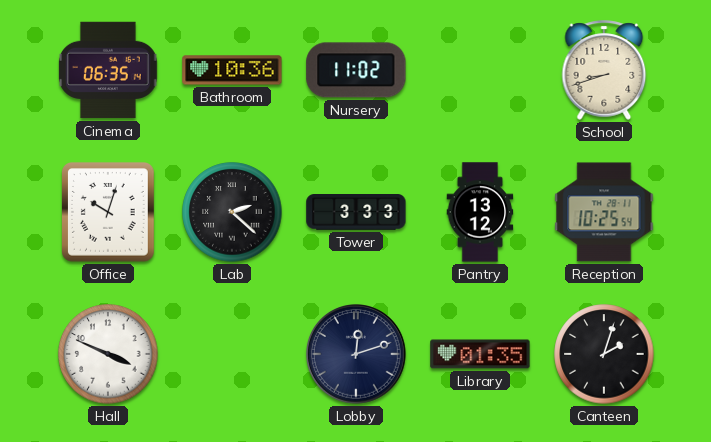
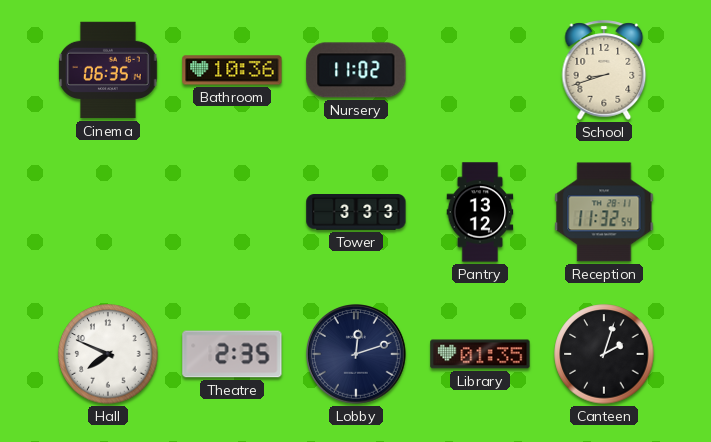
Office: 10:03 -> none
Lab: 2:22 -> none
Reception: 10:25 -> 11:32
Hall: 3:49 -> 7:49
Theatre: none -> 2:35
